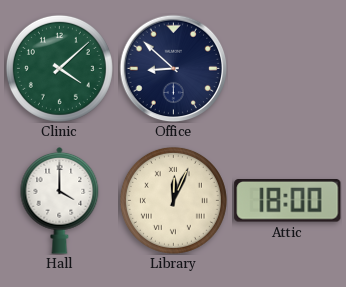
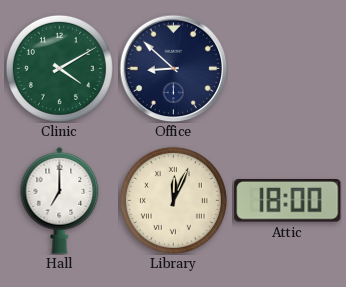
Clinic: 4:08 -> 4:10
Hall: 4:00 -> 7:00
